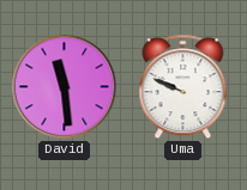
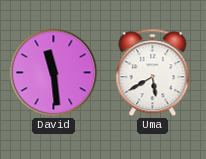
Uma: 9:49 -> 5:40
